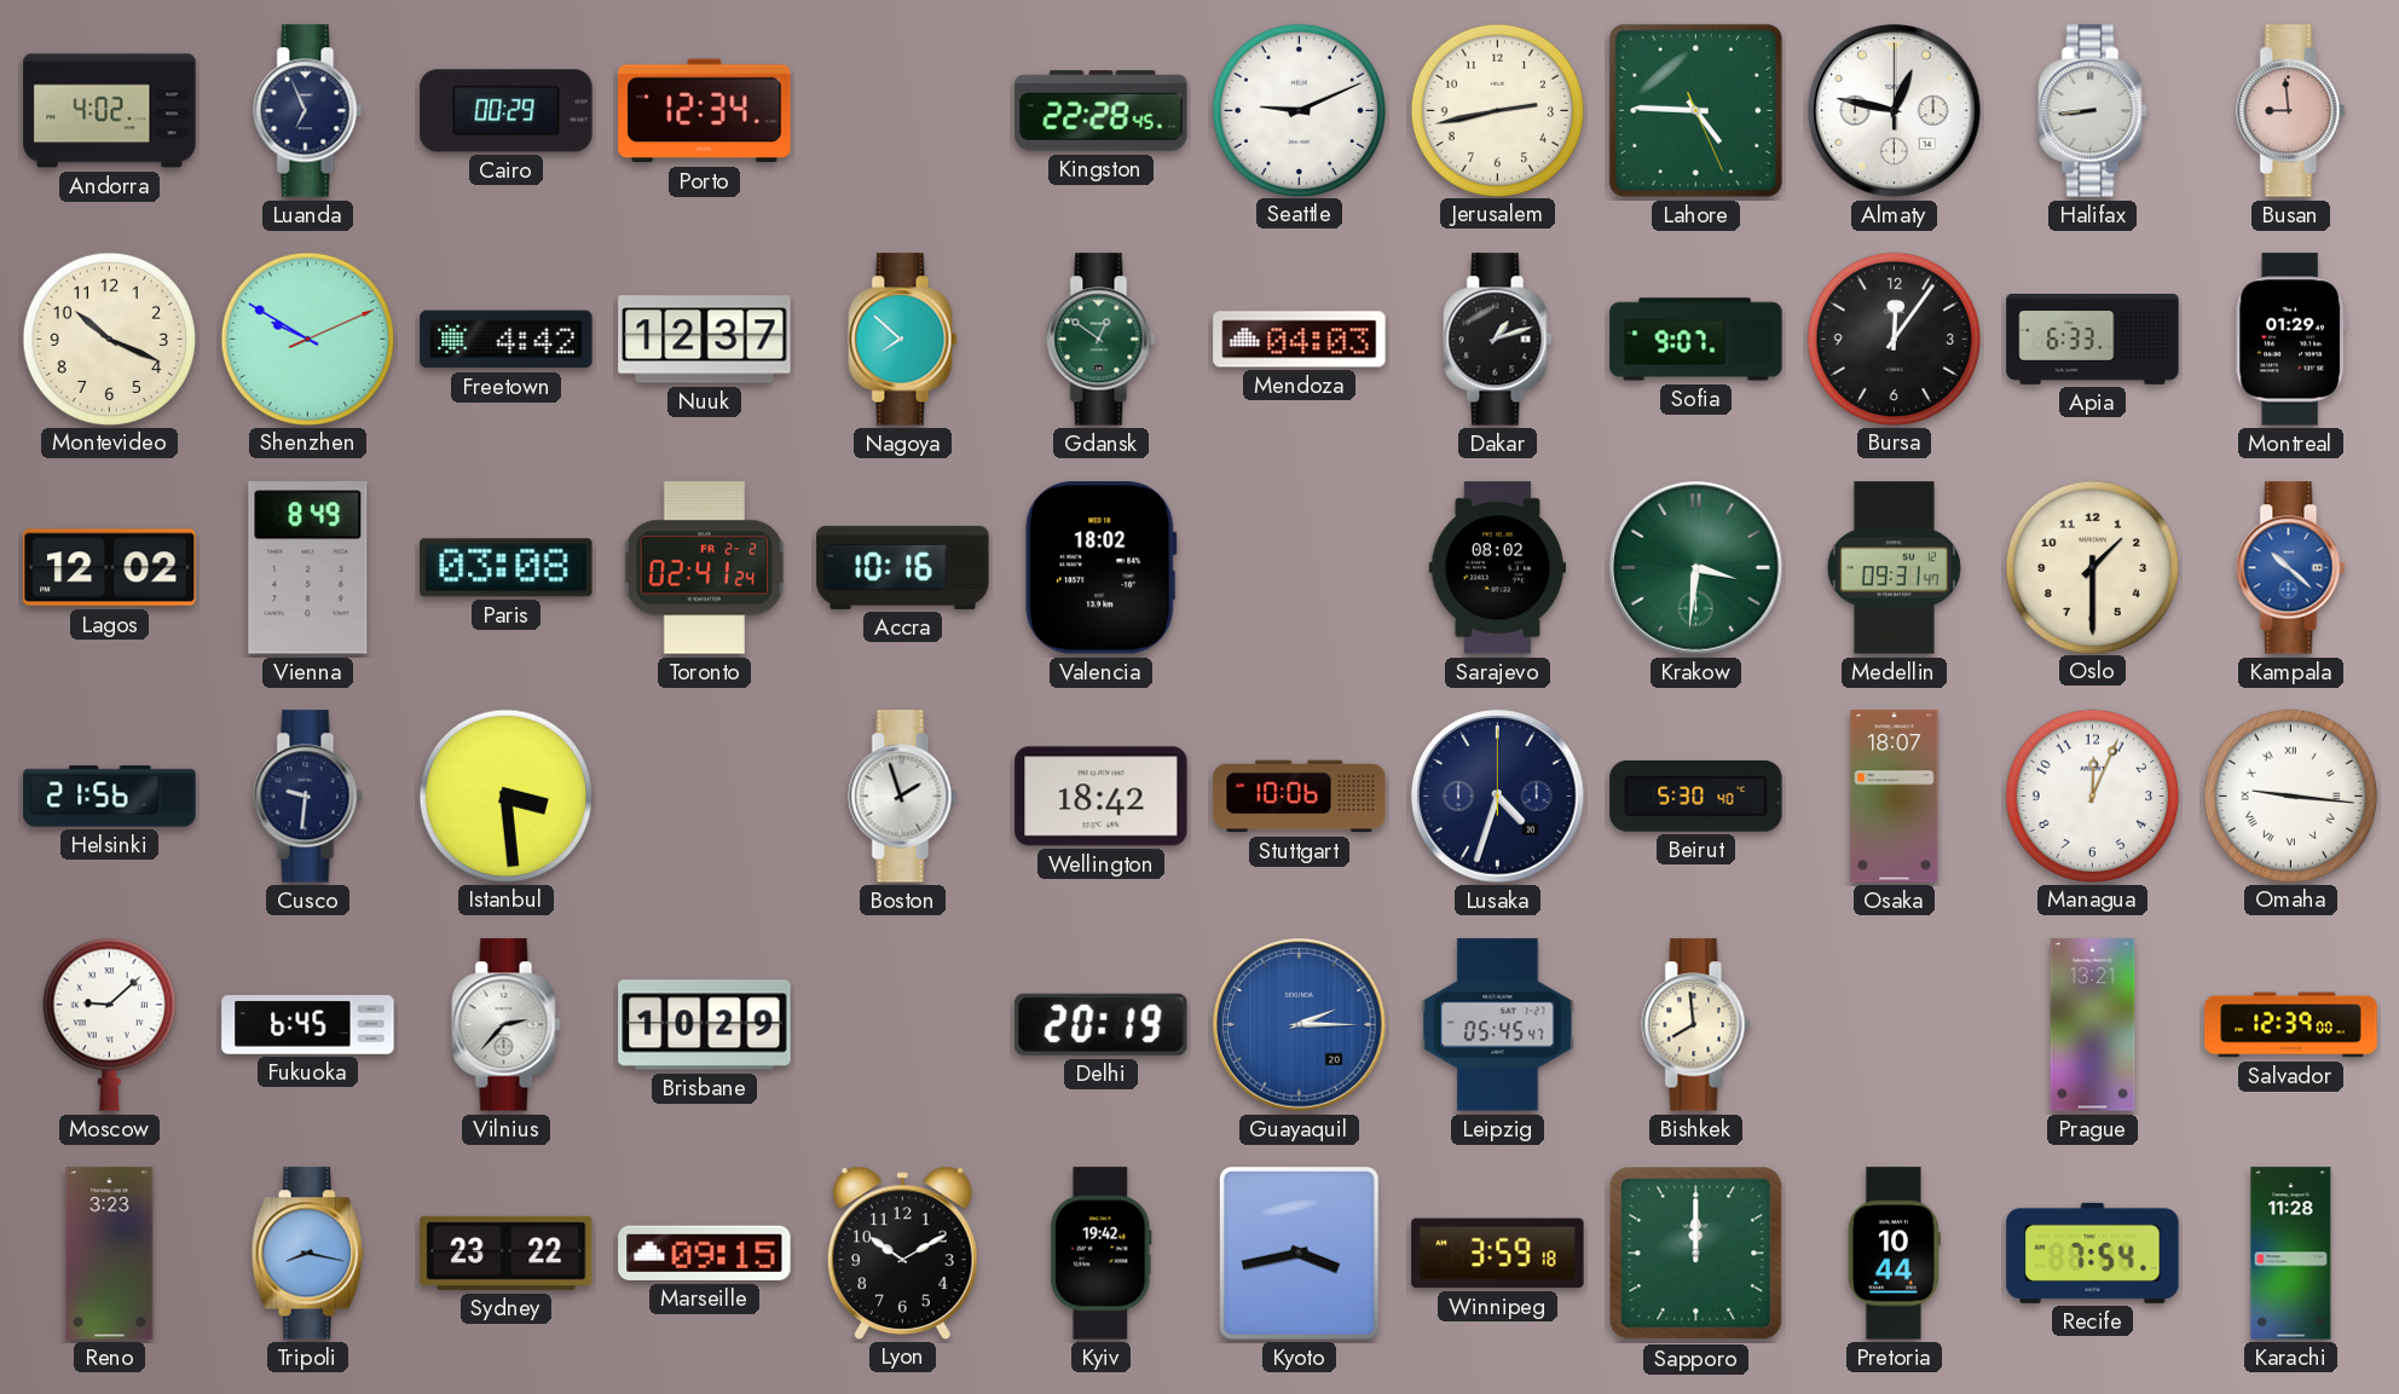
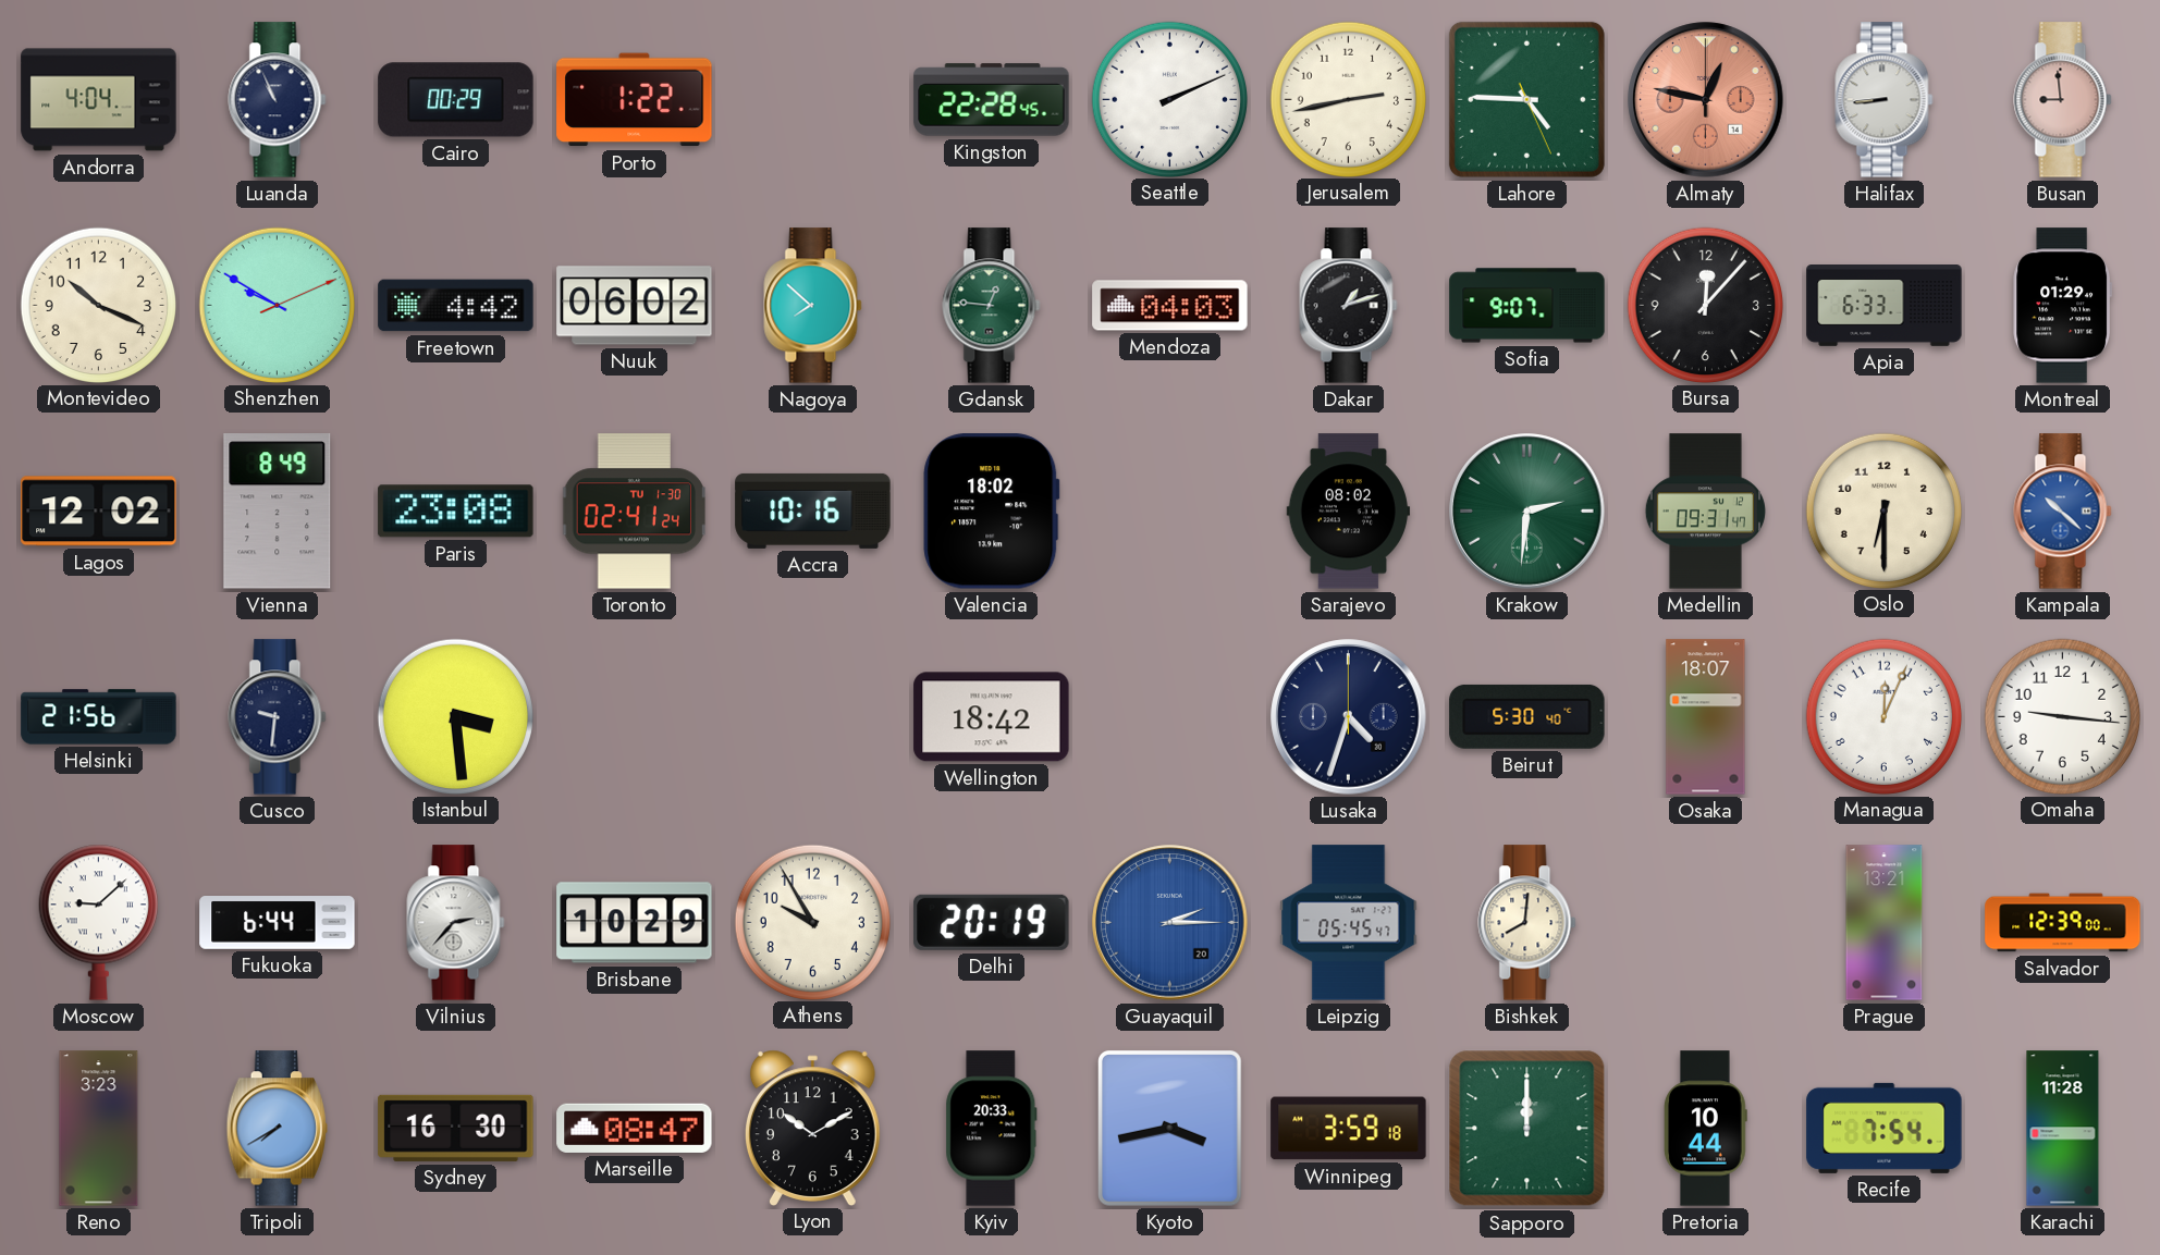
Andorra: 4:02 -> 4:04
Luanda: 6:56 -> 10:56
Porto: 12:34 -> 1:22
Seattle: 9:11 -> 2:11
Almaty dial: white -> salmon
Nuuk: 12:37 -> 06:02
Gdansk: 12:51 -> 12:46
Bursa: 12:06 -> 12:07
Paris: 03:08 -> 23:08
Toronto date: FR 2-2 -> TU 1-30
Krakow: 3:31 -> 2:31
Oslo: 1:30 -> 6:30
Boston: 1:57 -> none
Stuttgart: 10:06 -> none
Omaha numerals: Roman -> Arabic
Fukuoka: 6:45 -> 6:44
Athens: none -> 9:55
Bishkek: 7:59 -> 8:01
Tripoli: 8:17 -> 7:40
Sydney: 23:22 -> 16:30
Marseille: 09:15 -> 08:47
Kyiv: 19:42 -> 20:33
